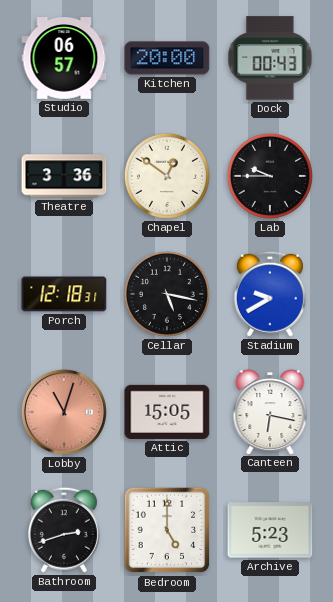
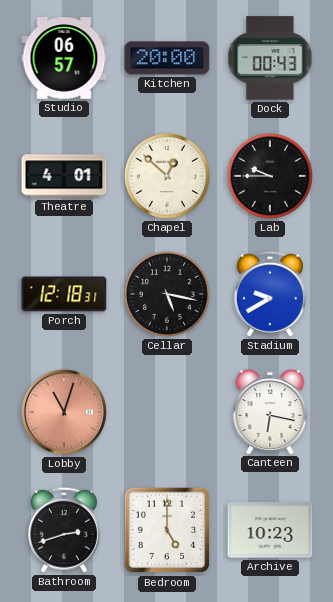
Theatre: 3:36 -> 4:01
Chapel: 12:51 -> 12:52
Attic: 15:05 -> none
Archive: 5:23 -> 10:23
